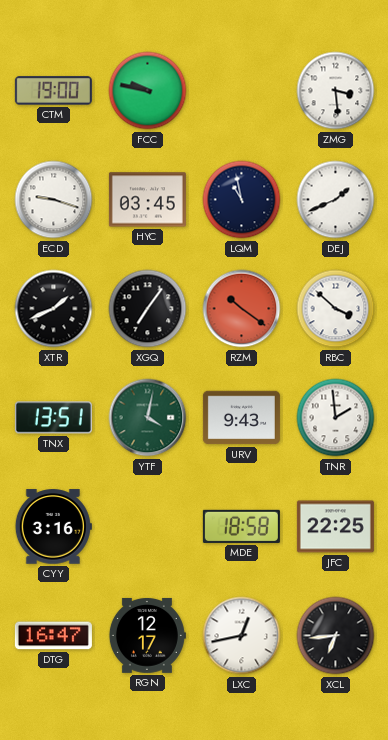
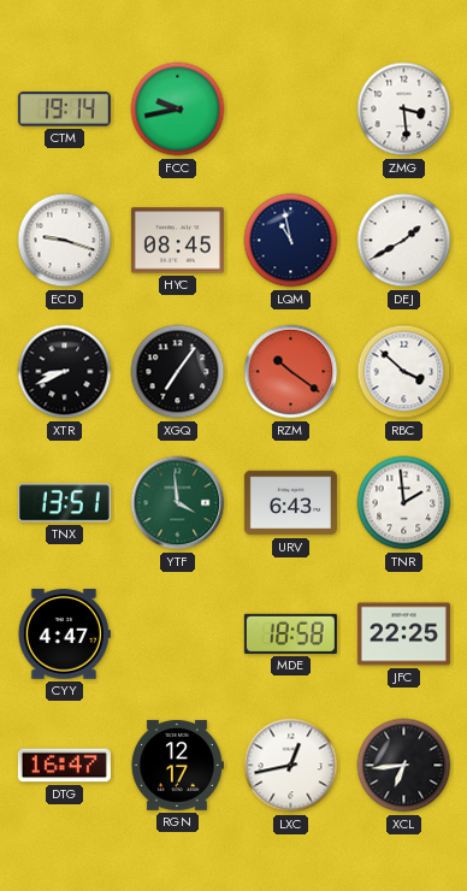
CTM: 19:00 -> 19:14
FCC: 9:47 -> 9:43
HYC: 03:45 -> 08:45
DEJ: 1:41 -> 1:40
XTR: 1:41 -> 8:41
YTF: 4:02 -> 3:59
URV: 9:43 -> 6:43
CYY: 3:16 -> 4:47
